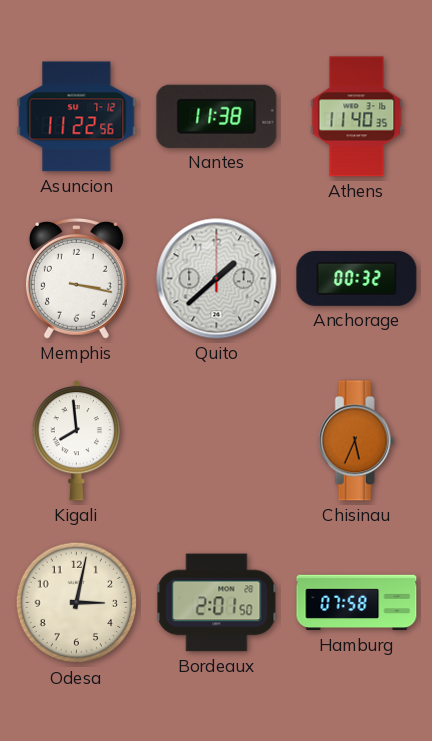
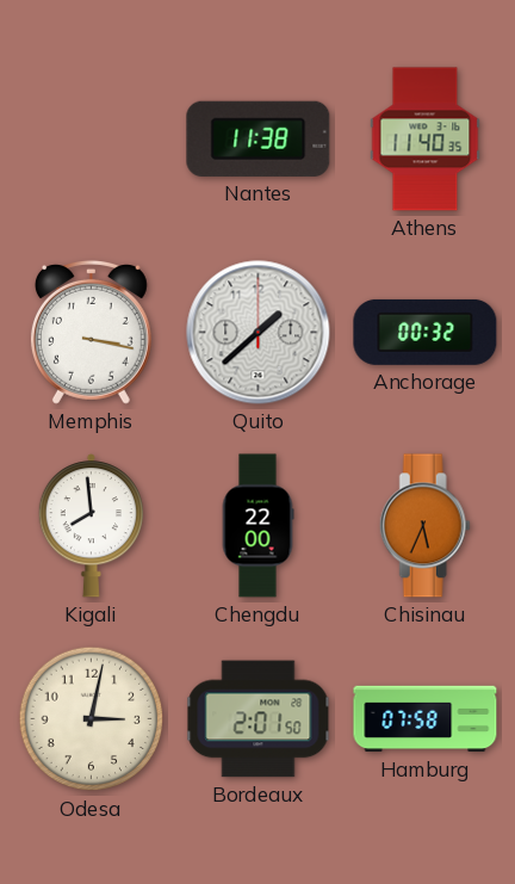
Asuncion: 11:22 -> none
Chengdu: none -> 22:00
